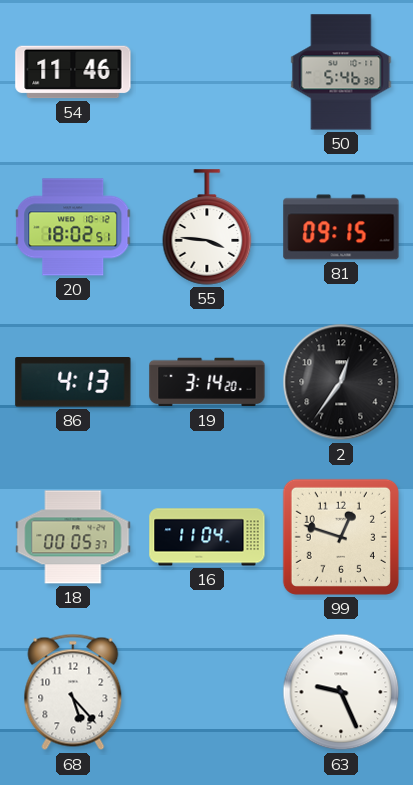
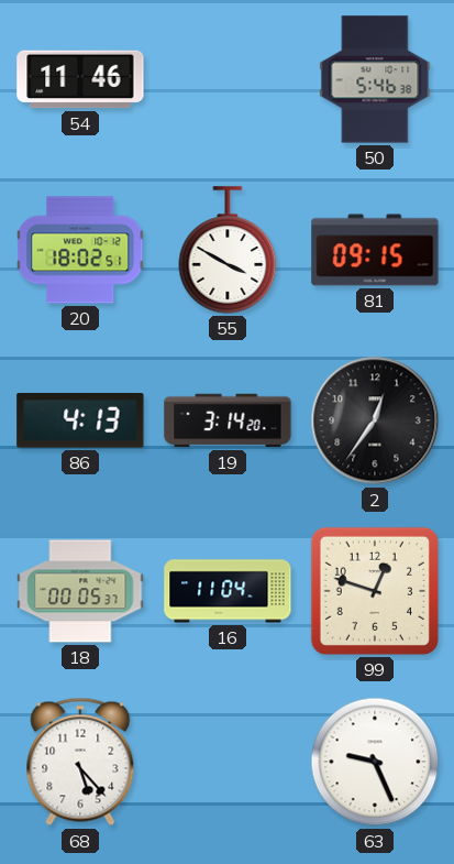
55: 3:46 -> 3:50
